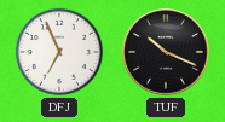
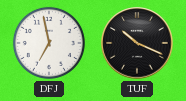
DFJ: 6:56 -> 6:58
